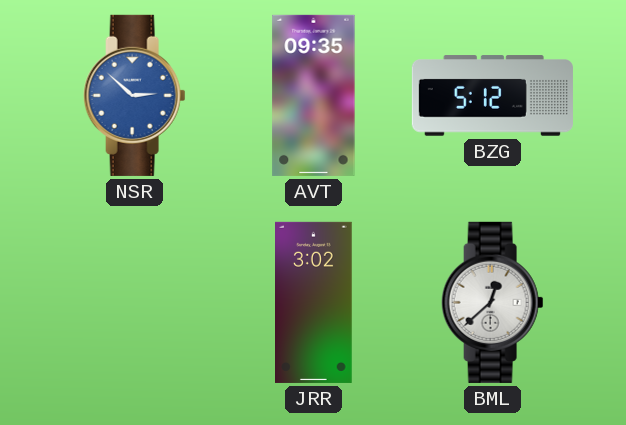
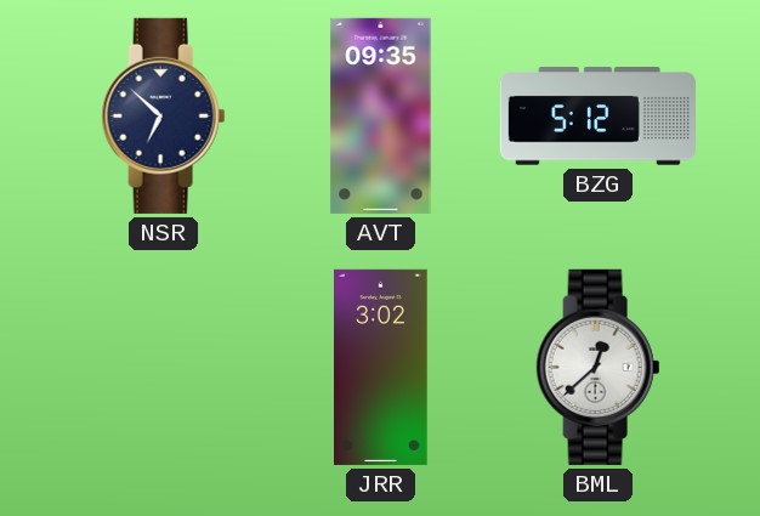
NSR: 2:52 -> 6:52
NSR dial: blue -> navy
